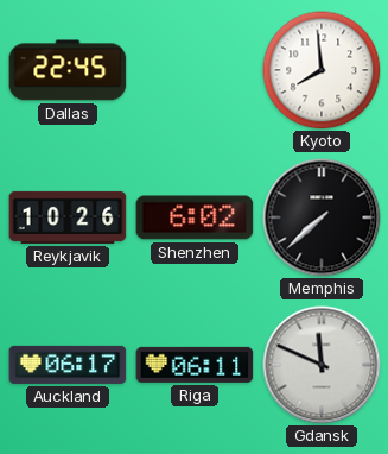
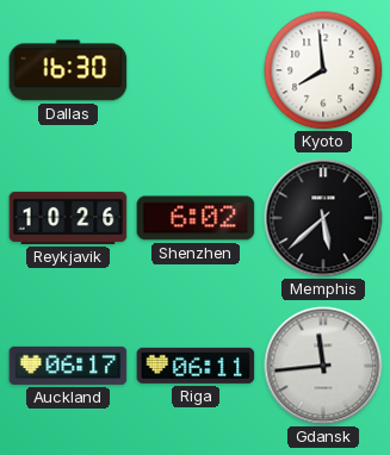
Dallas: 22:45 -> 16:30
Memphis: 7:38 -> 5:38
Gdansk: 11:49 -> 11:44
